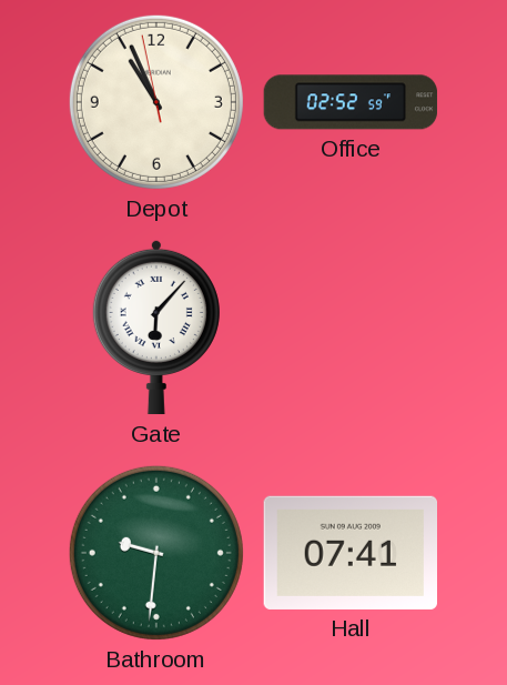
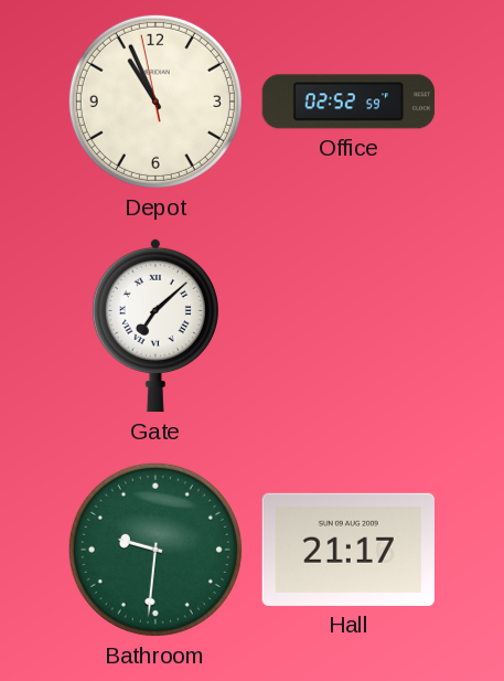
Gate: 6:07 -> 7:08
Hall: 07:41 -> 21:17
